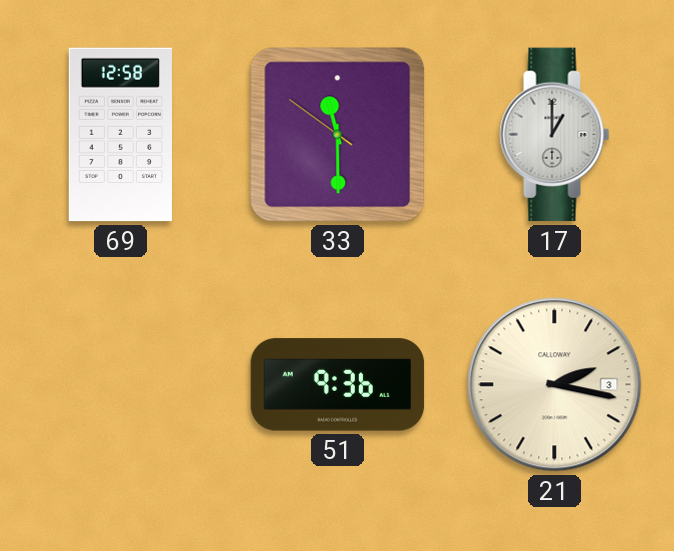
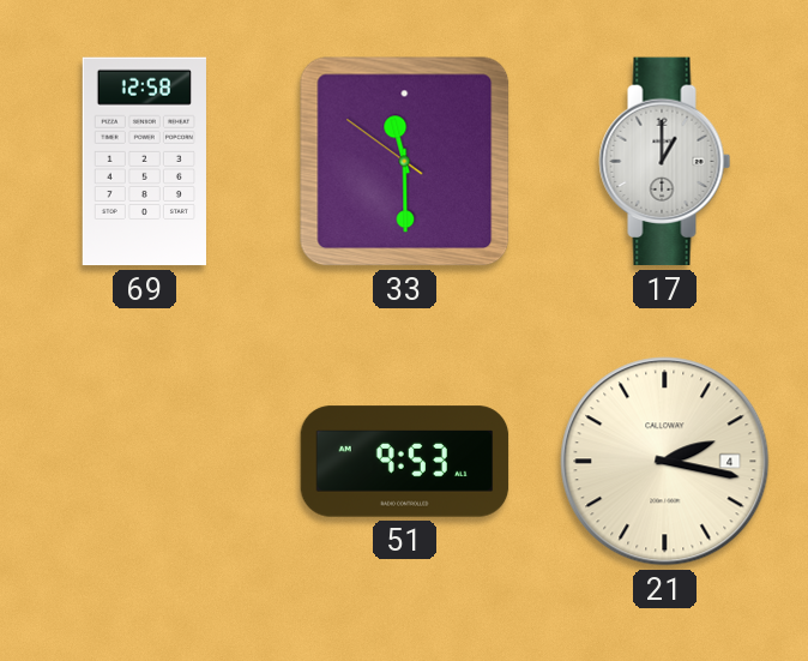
51: 9:36 -> 9:53
21 date: 3 -> 4
